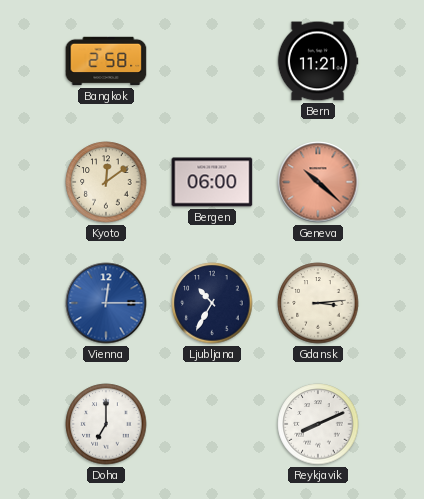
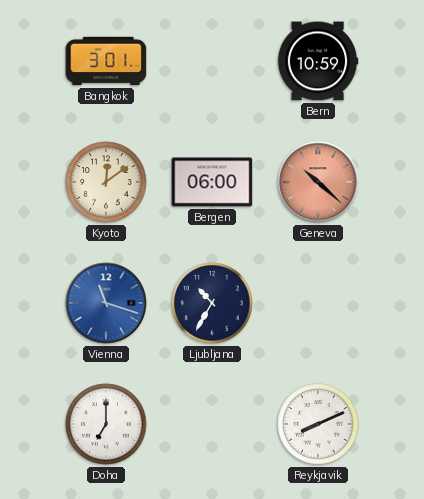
Bangkok: 2:58 -> 3:01
Bern: 11:21 -> 10:59
Vienna: 12:15 -> 11:18
Gdansk: 3:14 -> none
